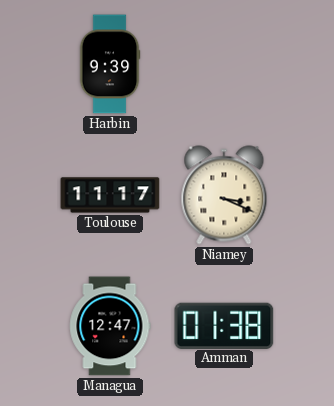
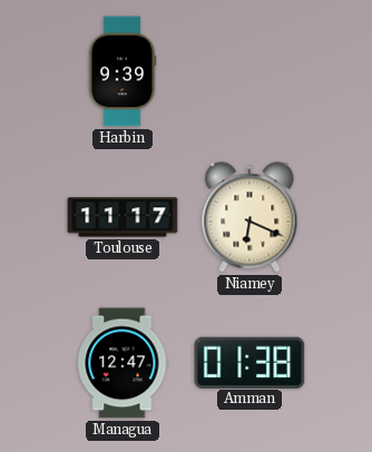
Niamey: 3:19 -> 6:19
